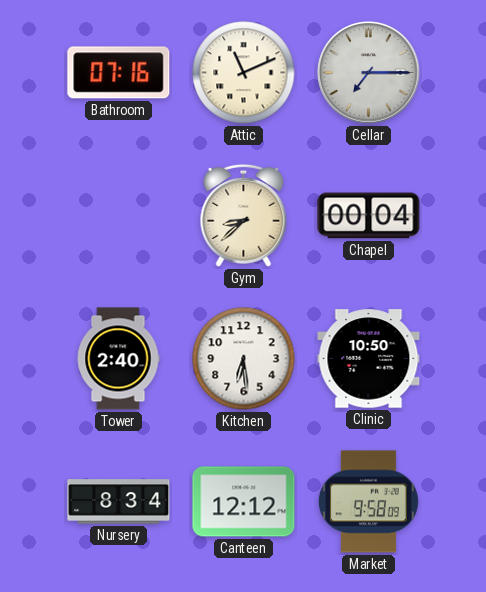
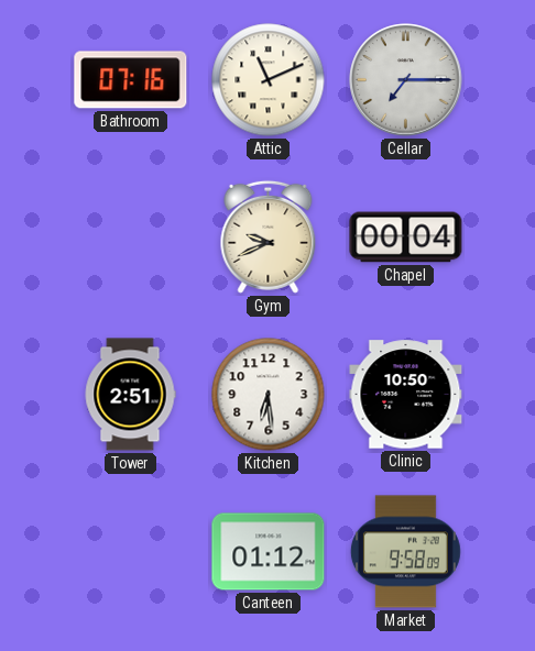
Gym: 8:38 -> 9:41
Tower: 2:40 -> 2:51
Nursery: 8:34 -> none
Canteen: 12:12 -> 01:12
